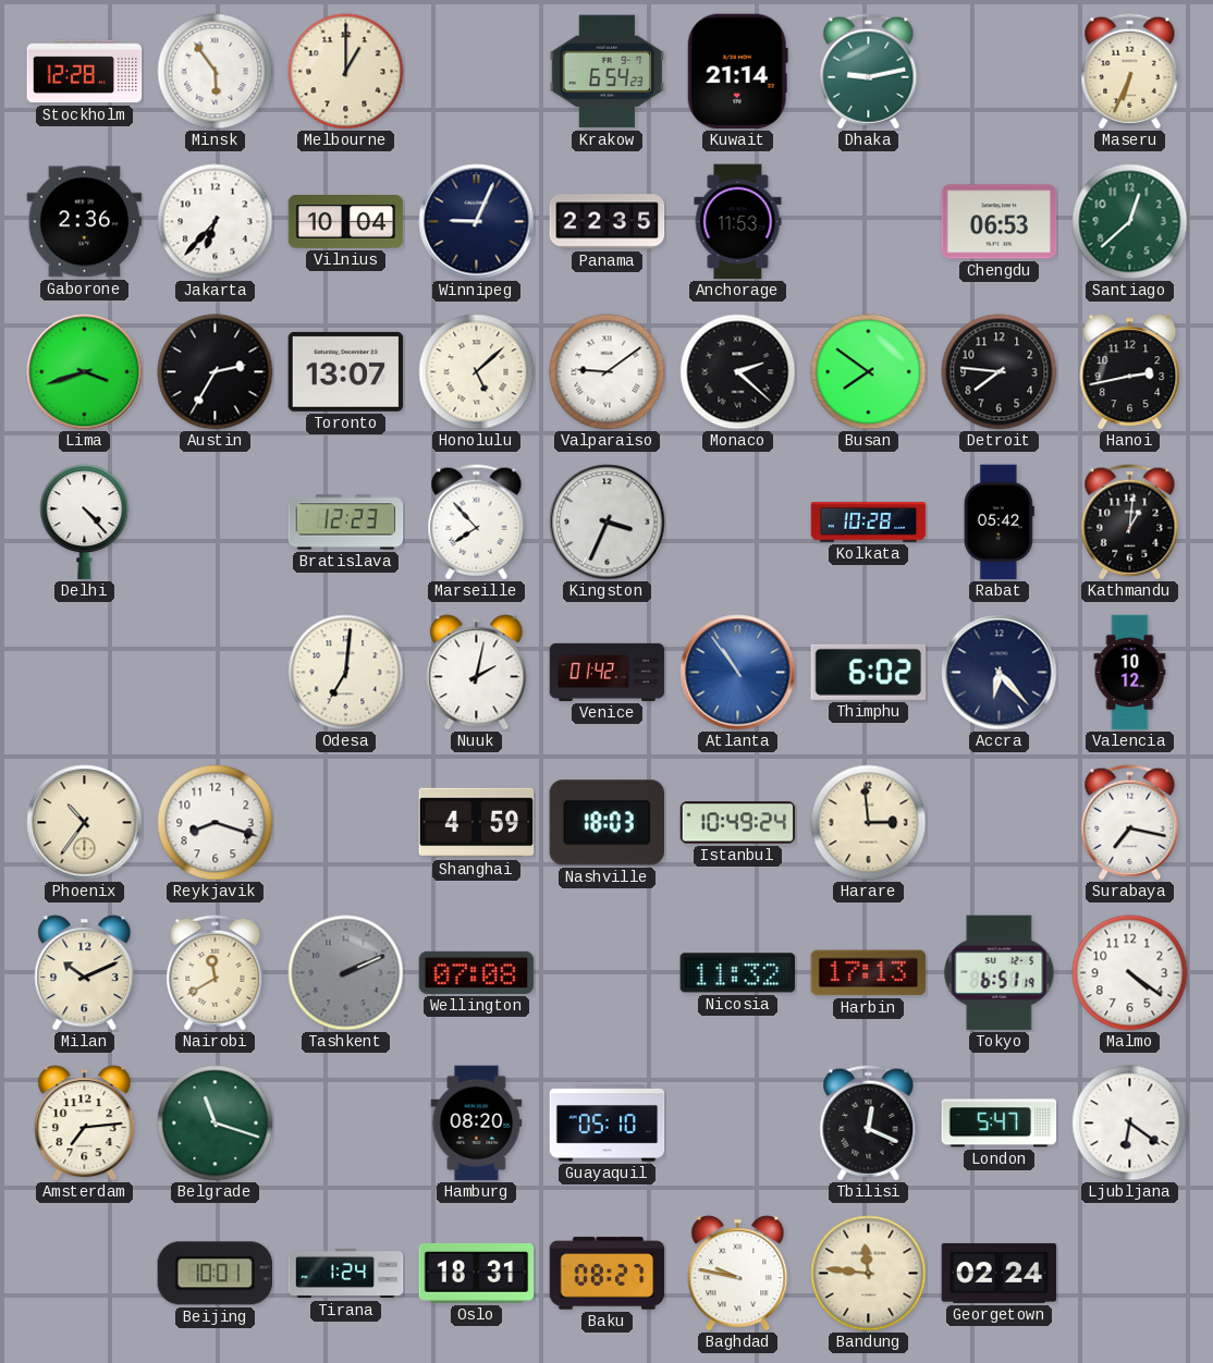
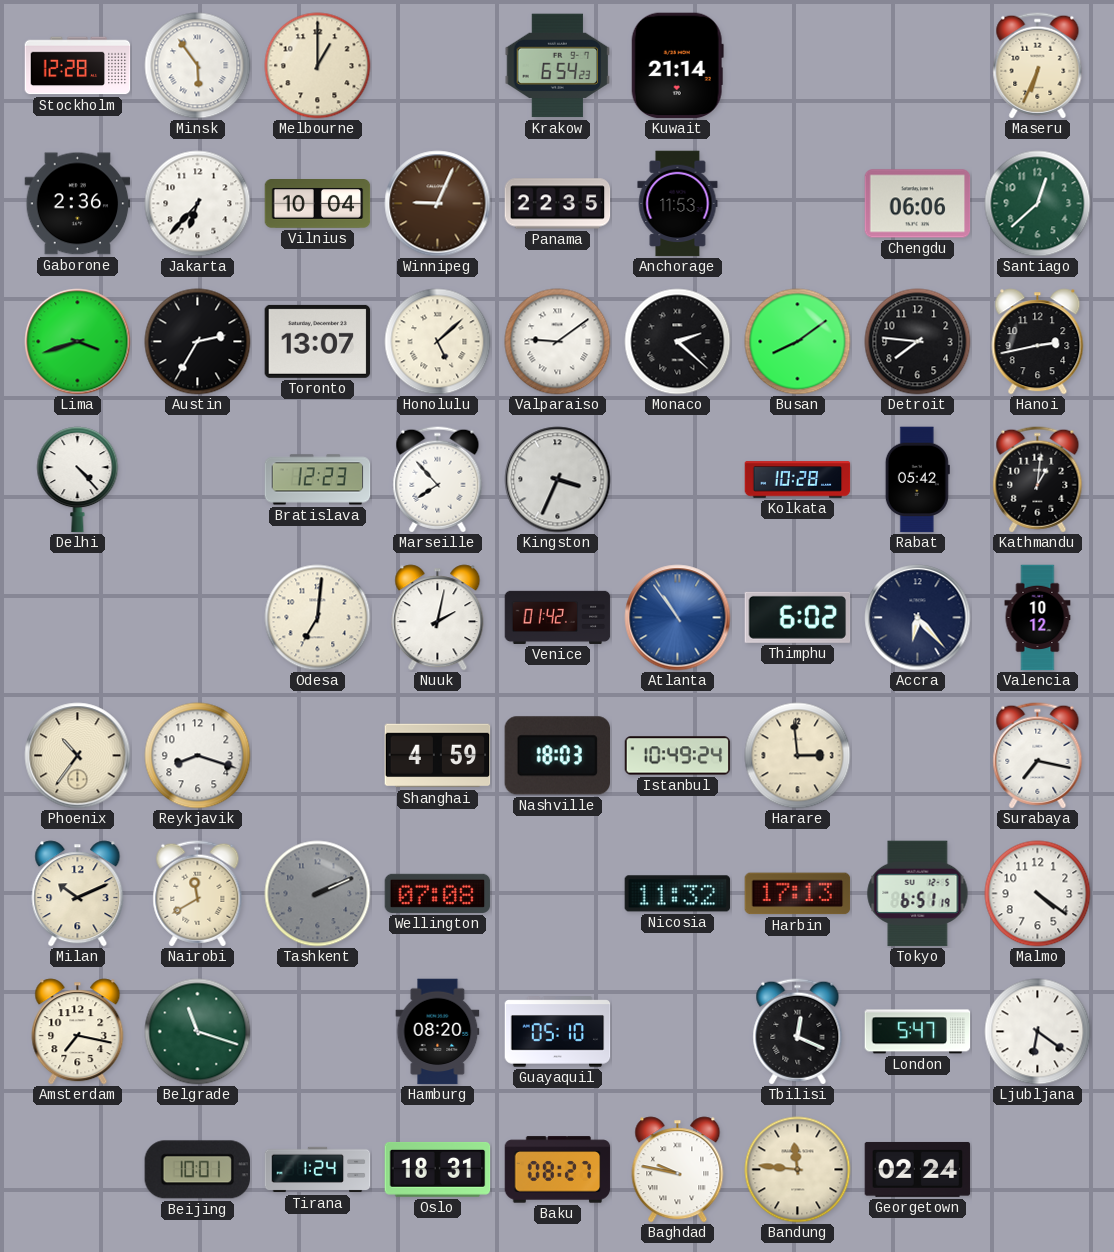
Dhaka: 9:13 -> none
Winnipeg dial: navy -> brown
Chengdu: 06:53 -> 06:06
Busan: 7:51 -> 8:09
Amsterdam: 7:14 -> 7:17
